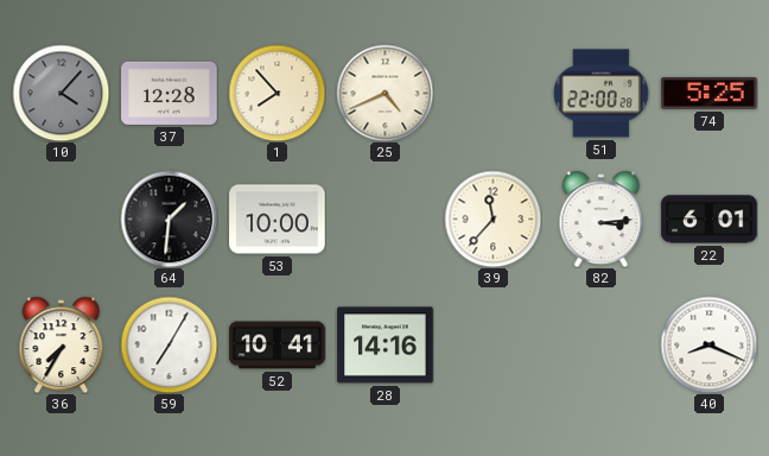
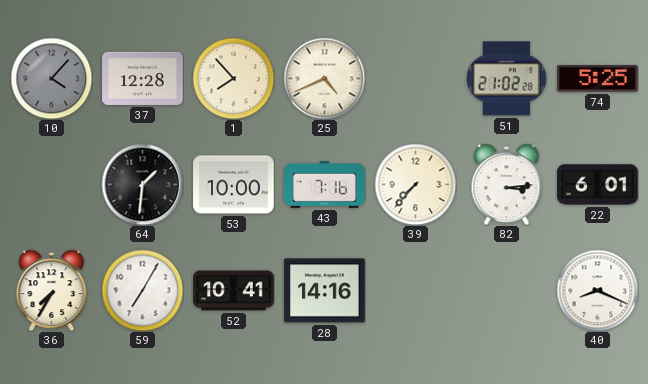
51: 22:00 -> 21:02
43: none -> 7:16
39: 11:37 -> 7:37
